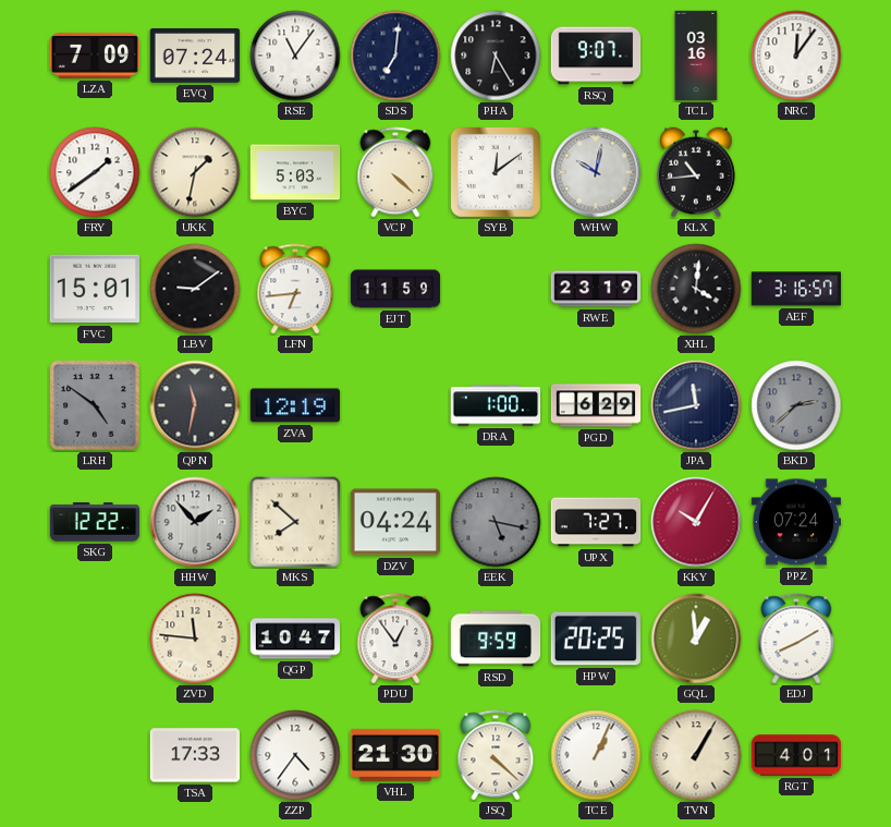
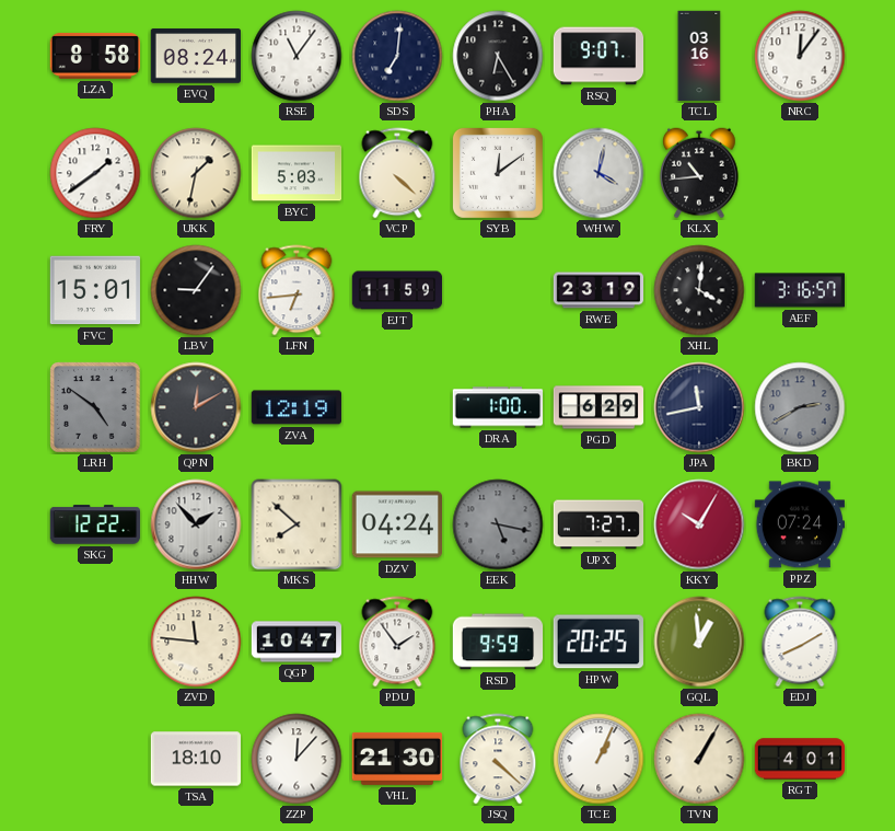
LZA: 7:09 -> 8:58
EVQ: 07:24 -> 08:24
WHW: 10:02 -> 4:02
LBV: 9:09 -> 9:06
QPN: 11:32 -> 12:10
BKD: 2:38 -> 2:40
PDU: 12:54 -> 1:54
TSA: 17:33 -> 18:10
ZZP: 4:36 -> 12:07
